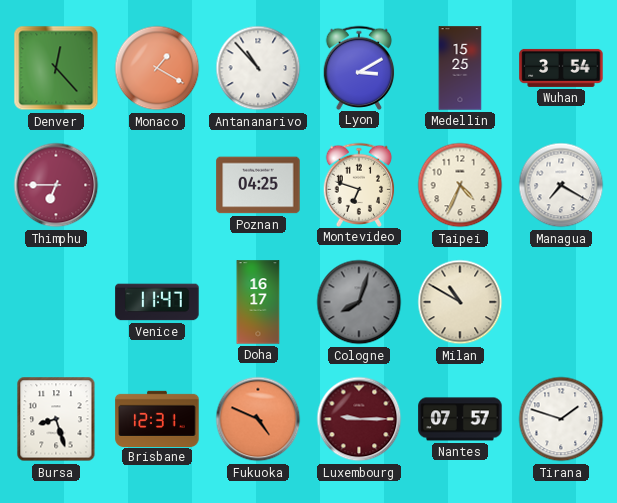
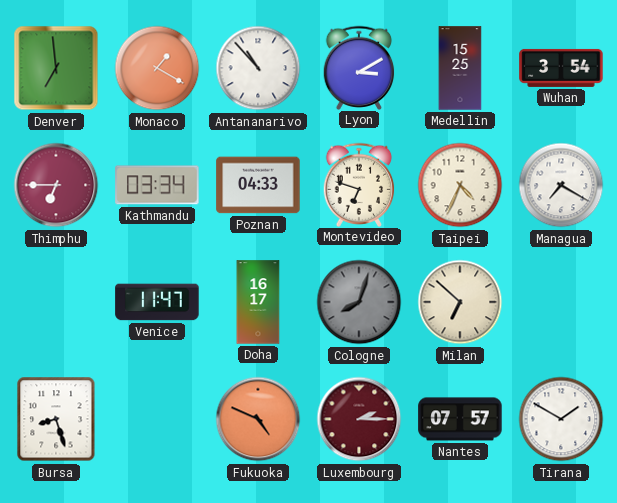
Denver: 12:23 -> 6:59
Kathmandu: none -> 03:34
Poznan: 04:25 -> 04:33
Milan: 10:50 -> 6:52
Brisbane: 12:31 -> none
Luxembourg: 9:15 -> 2:15
Tirana: 1:48 -> 1:50
